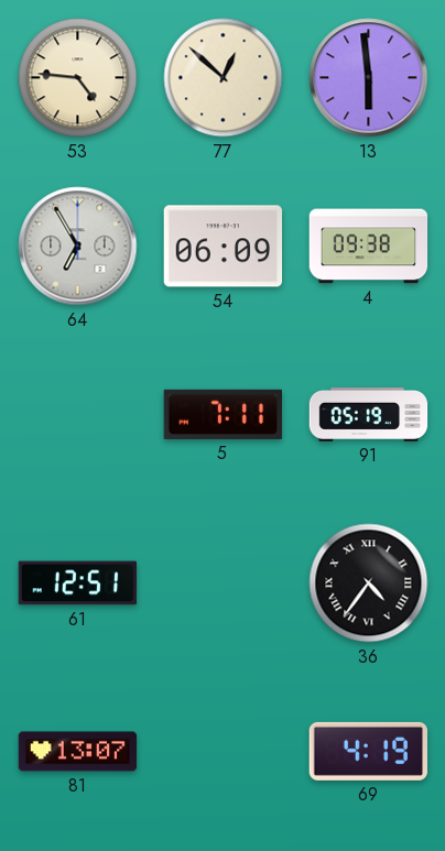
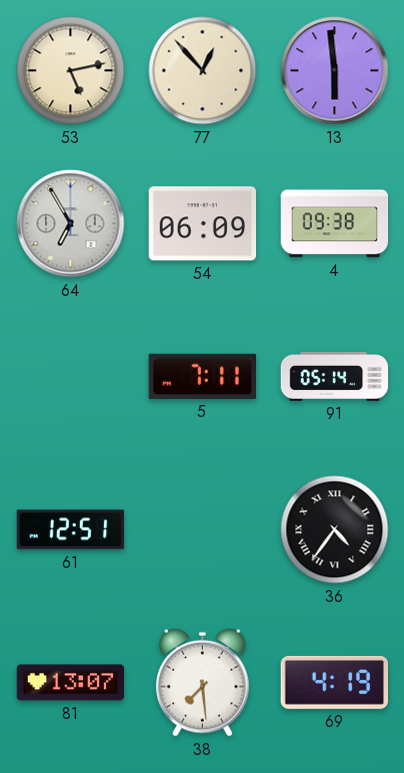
53: 4:46 -> 5:13
77: 12:52 -> 12:53
91: 05:19 -> 05:14
38: none -> 7:29
